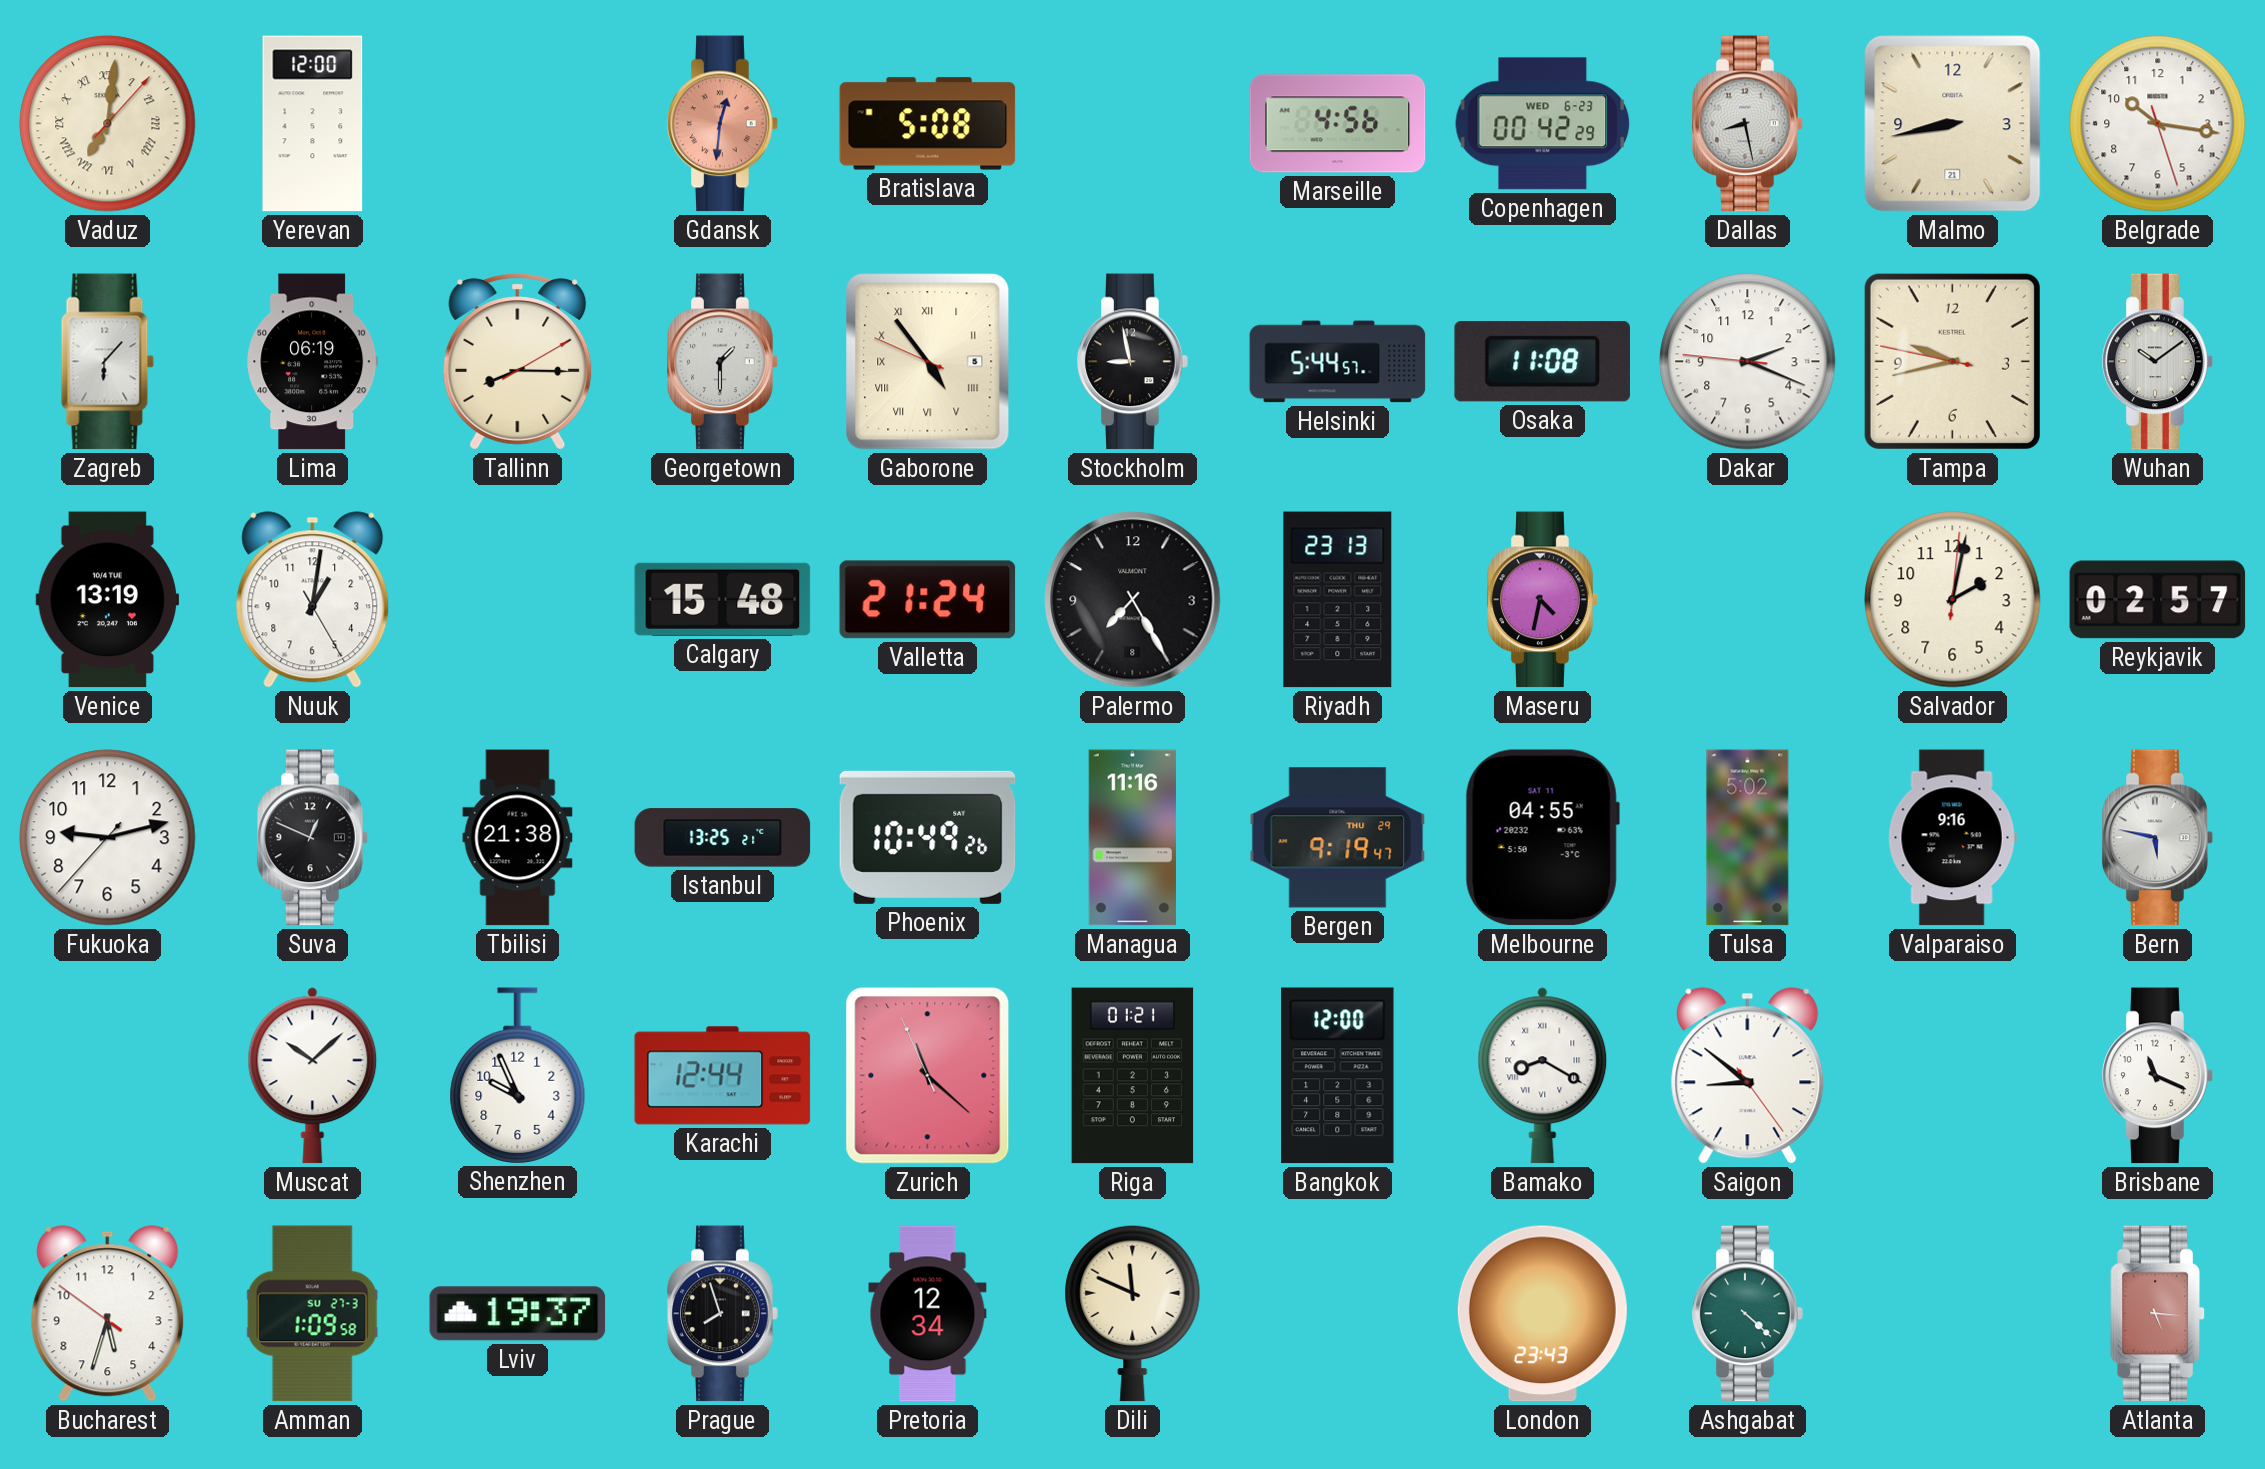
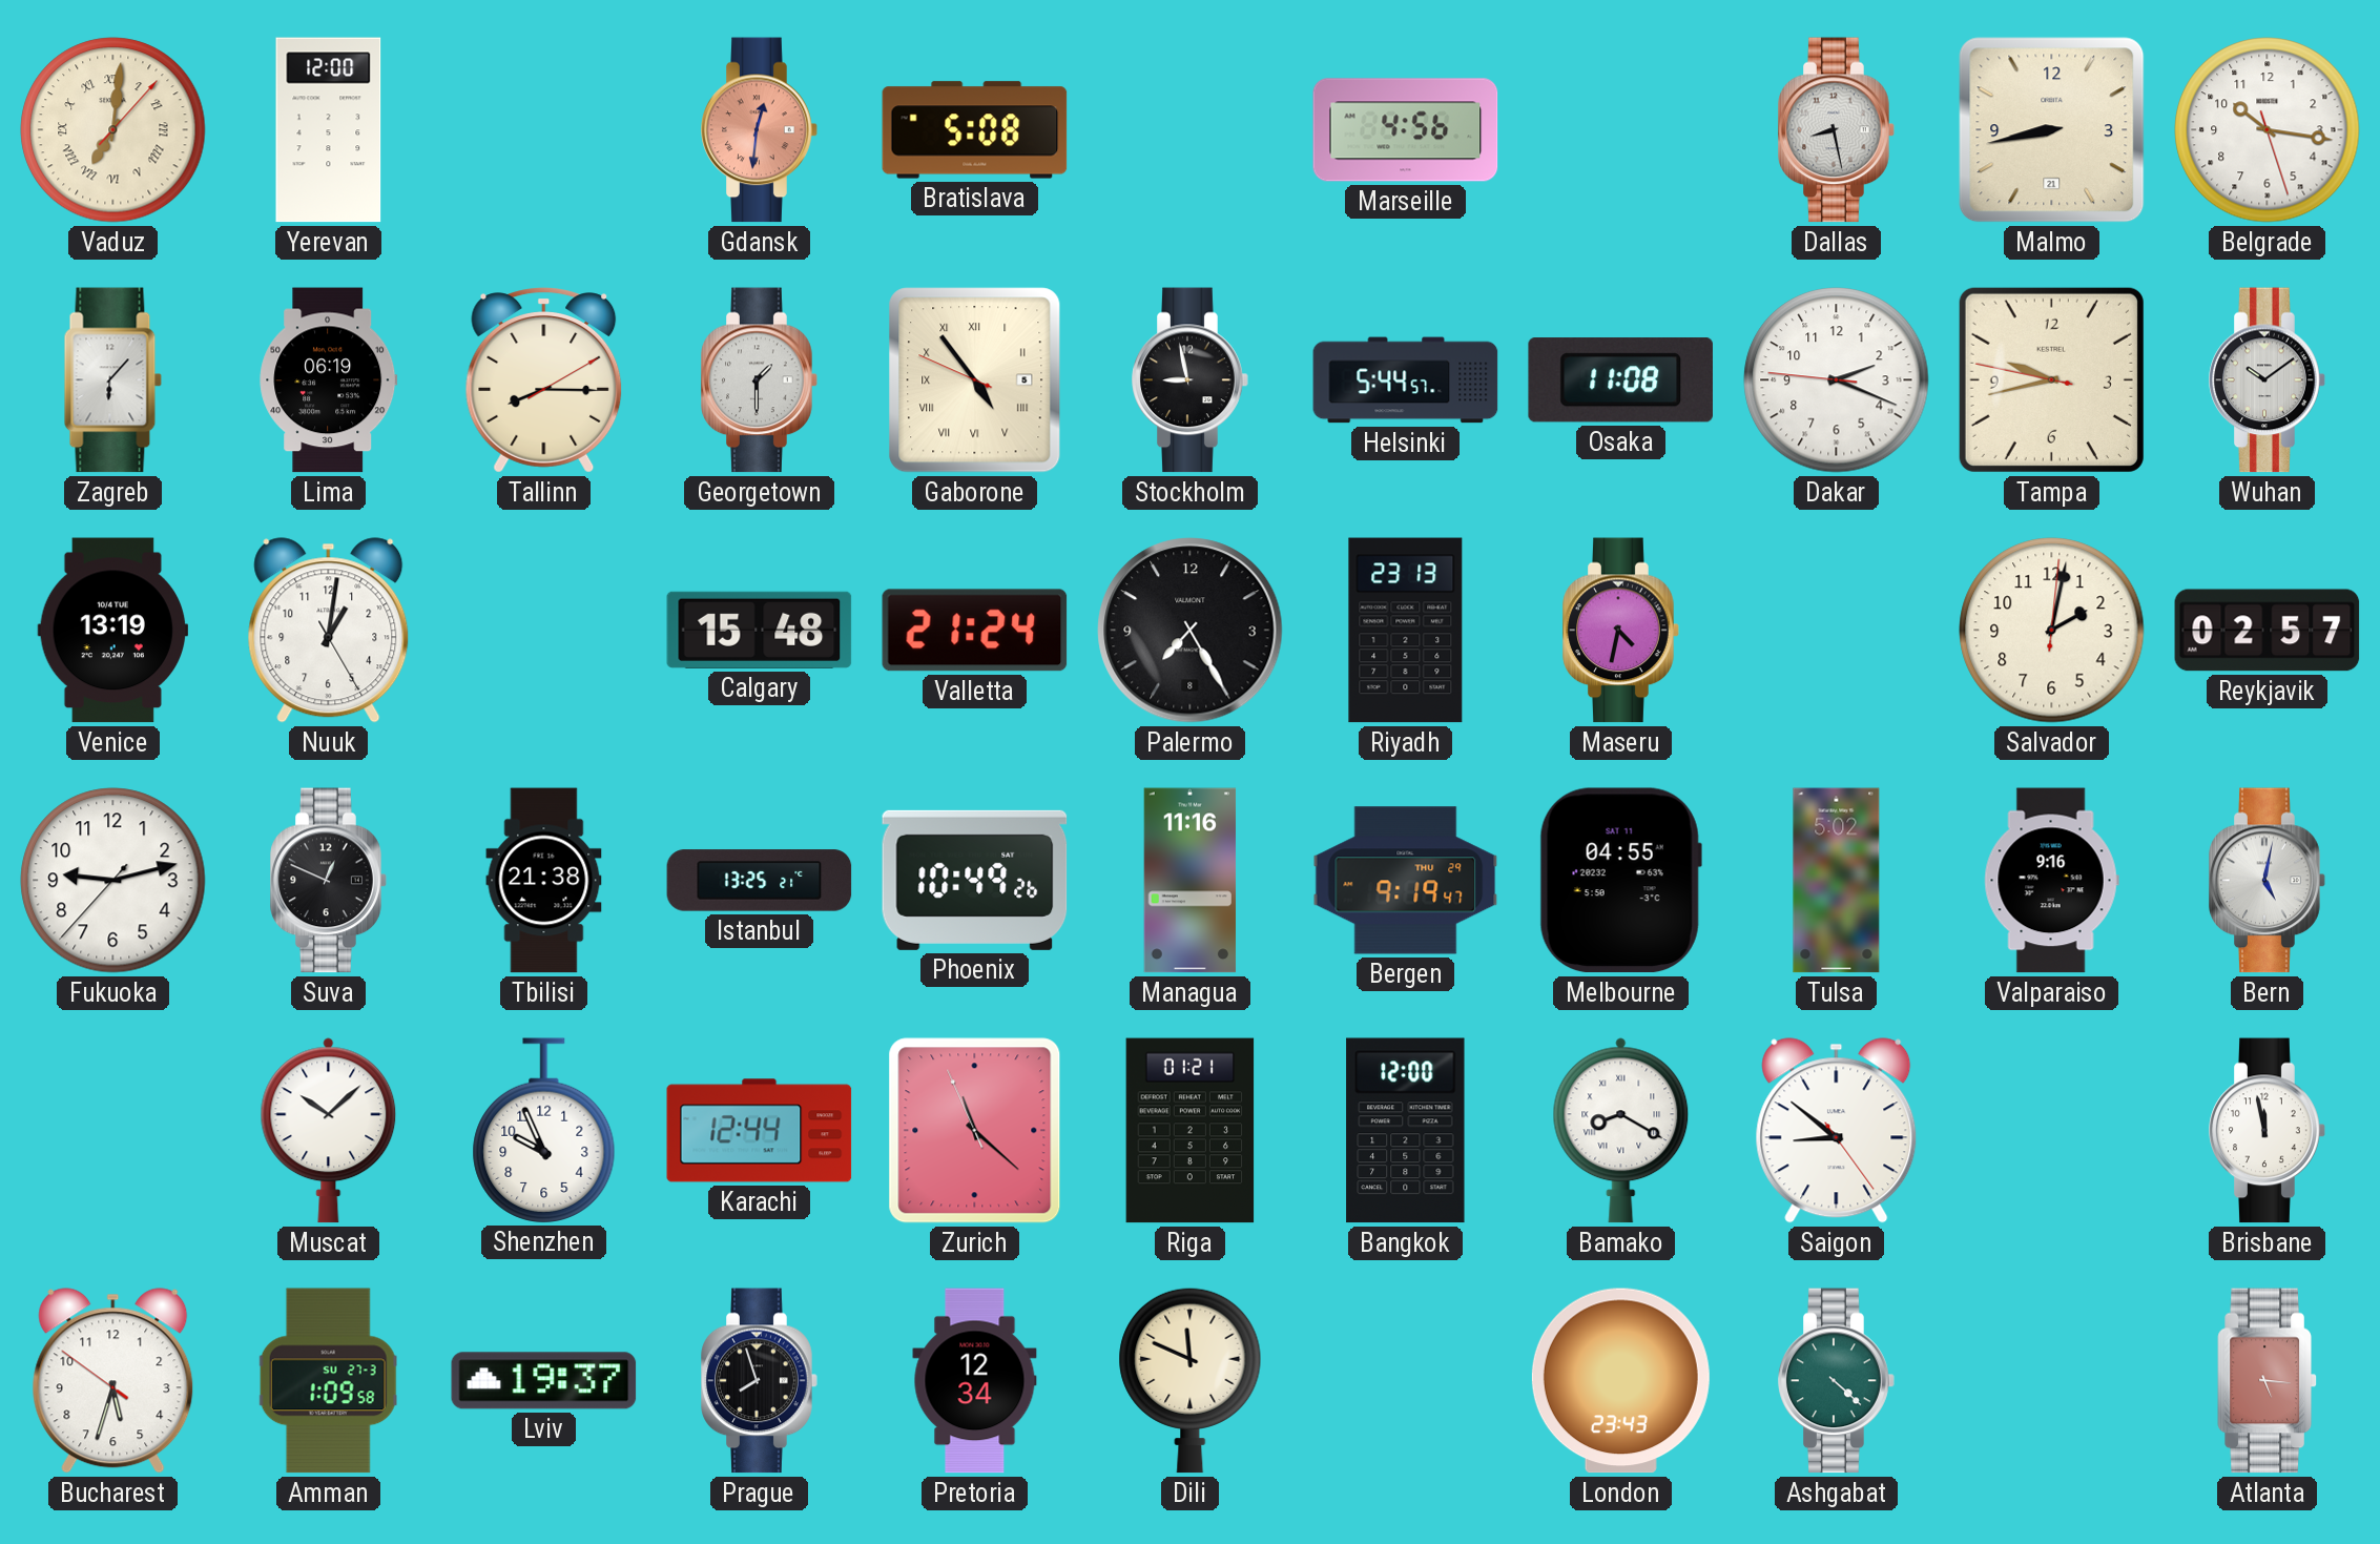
Copenhagen: 00:42 -> none
Bern: 5:47 -> 5:02
Brisbane: 11:19 -> 11:58
